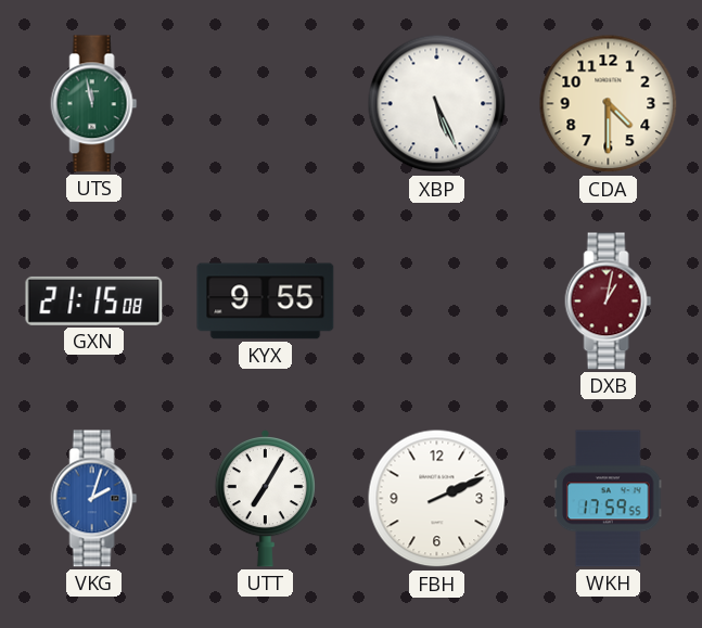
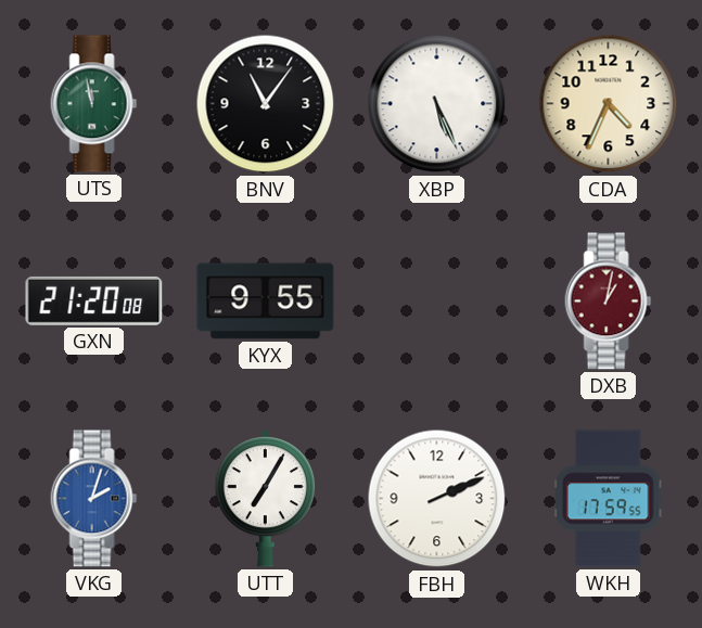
BNV: none -> 11:06
CDA: 4:30 -> 4:34
GXN: 21:15 -> 21:20
